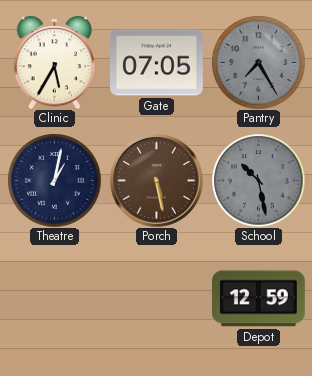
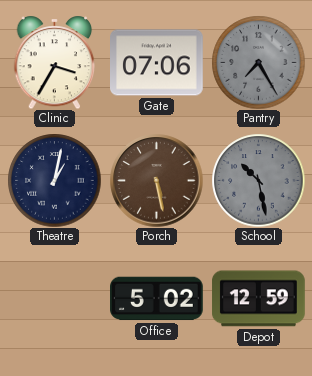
Clinic: 5:35 -> 3:35
Gate: 07:05 -> 07:06
Office: none -> 5:02
